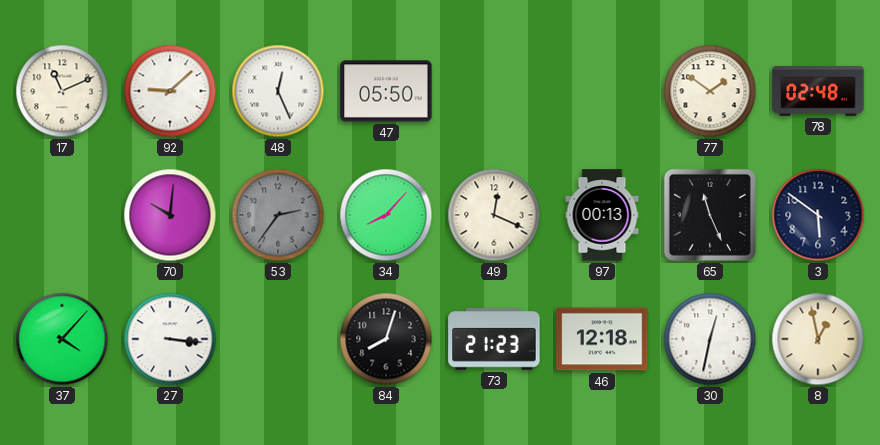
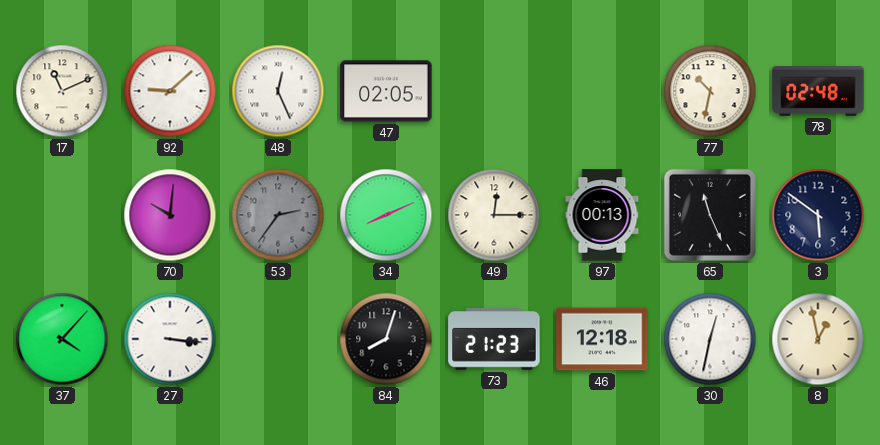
47: 05:50 -> 02:05
77: 1:51 -> 10:32
34: 8:07 -> 8:11
49: 12:19 -> 12:15
